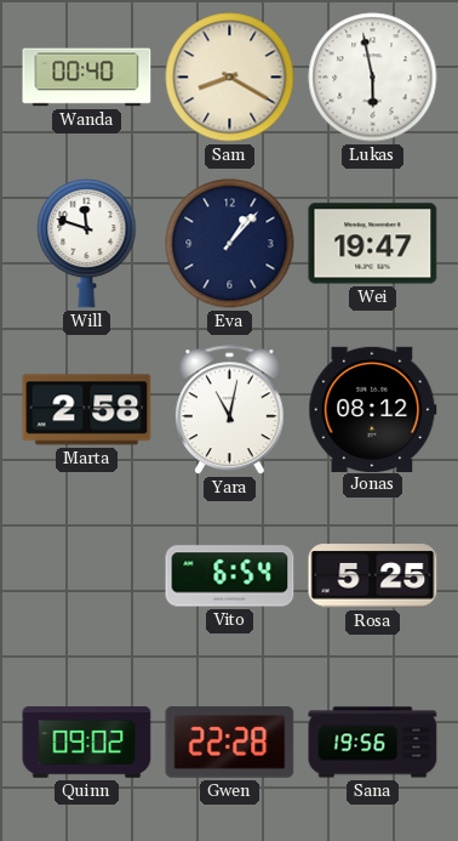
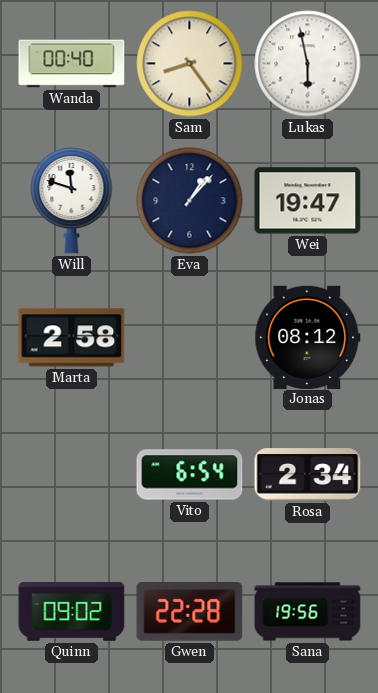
Sam: 8:20 -> 8:24
Yara: 11:02 -> none
Rosa: 5:25 -> 2:34
